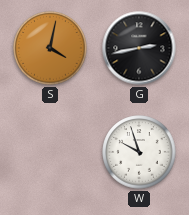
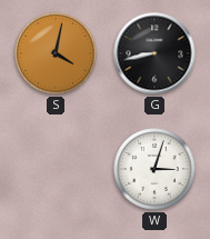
G: 2:43 -> 8:43
W: 9:57 -> 3:03
